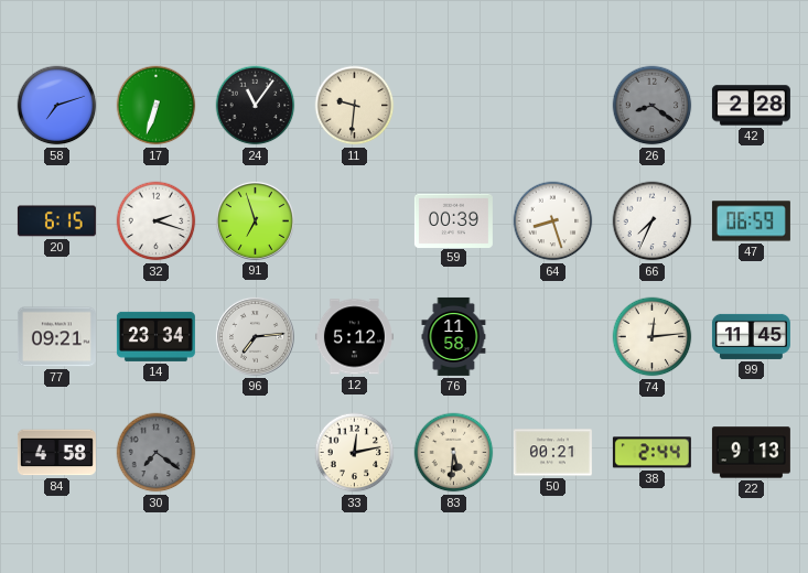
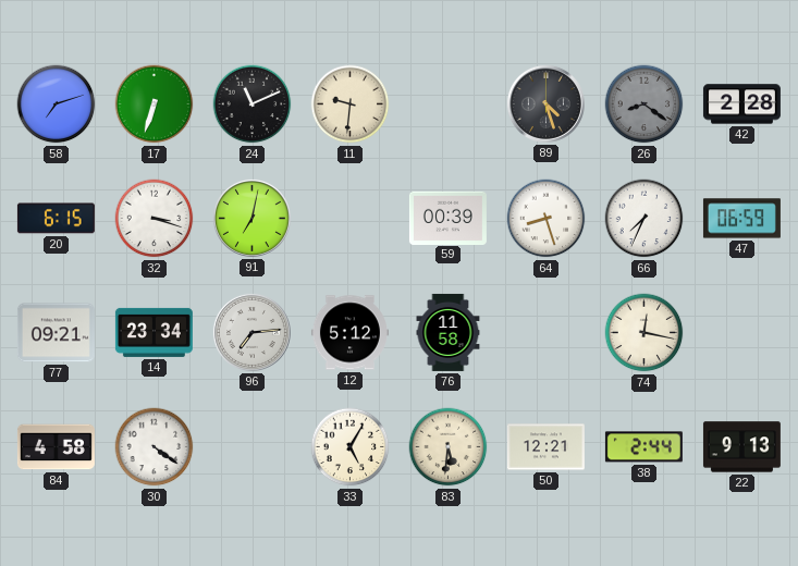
24: 11:06 -> 11:11
89: none -> 4:27
32: 2:18 -> 3:18
91: 6:57 -> 7:02
74: 12:14 -> 12:17
99: 11:45 -> none
30: 7:21 -> 4:21
30 dial: grey -> white
33: 12:13 -> 5:05
50: 00:21 -> 12:21
